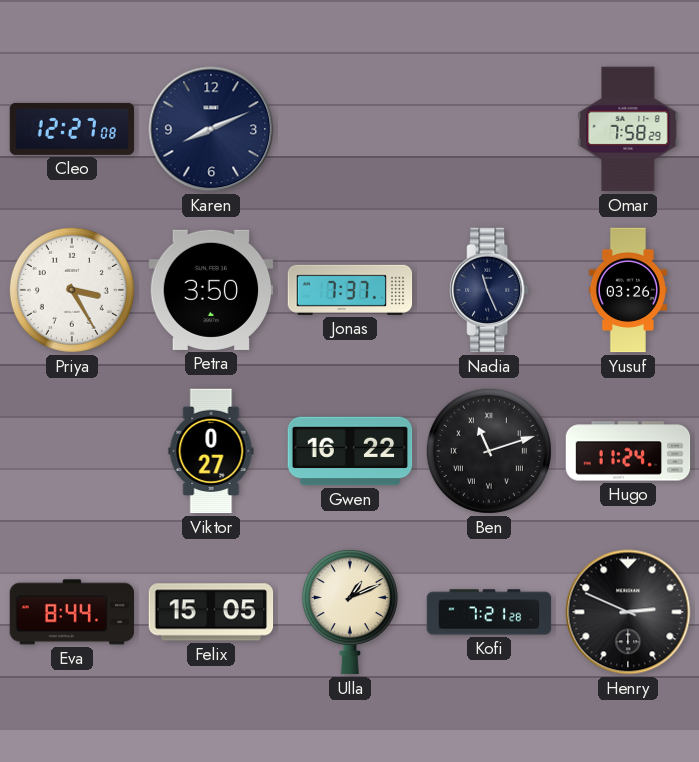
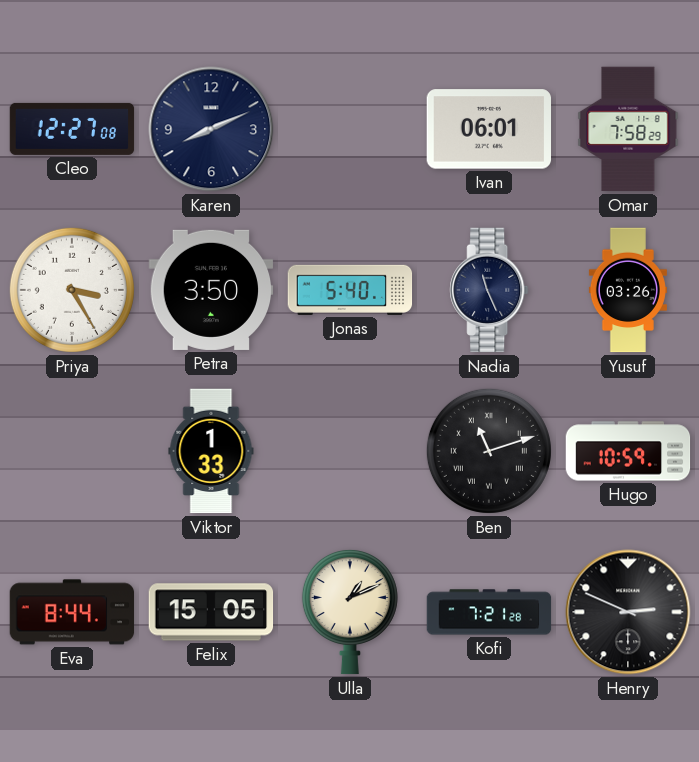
Ivan: none -> 06:01
Jonas: 7:37 -> 5:40
Viktor: 0:27 -> 1:33
Gwen: 16:22 -> none
Hugo: 11:24 -> 10:59
